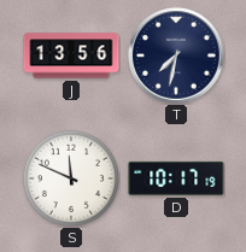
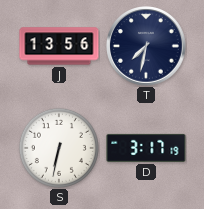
S: 11:49 -> 6:32
D: 10:17 -> 3:17
